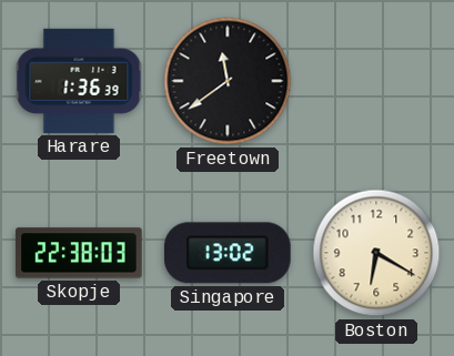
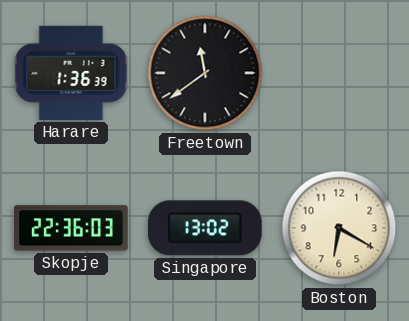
Skopje: 22:38 -> 22:36
